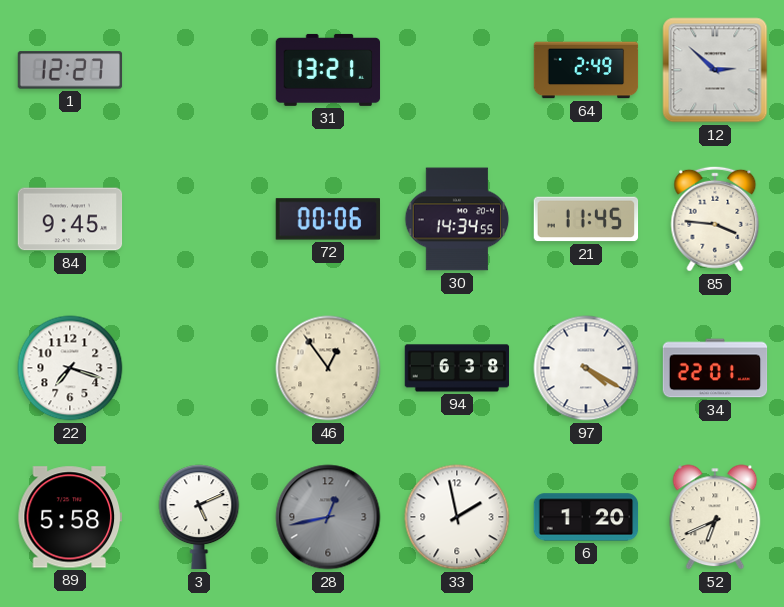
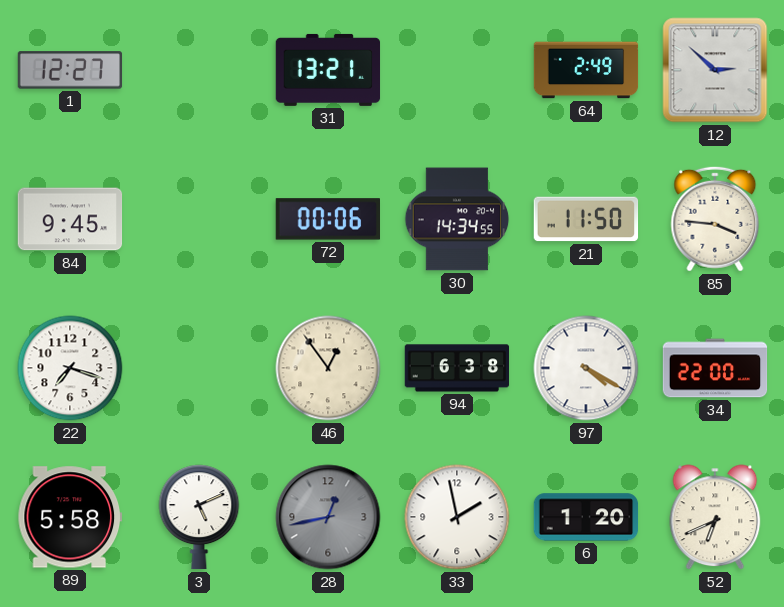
21: 11:45 -> 11:50
34: 22:01 -> 22:00
